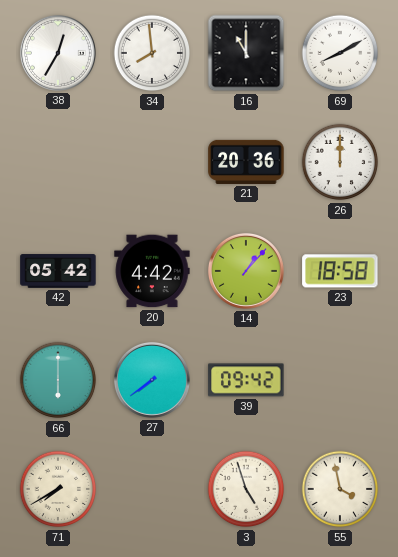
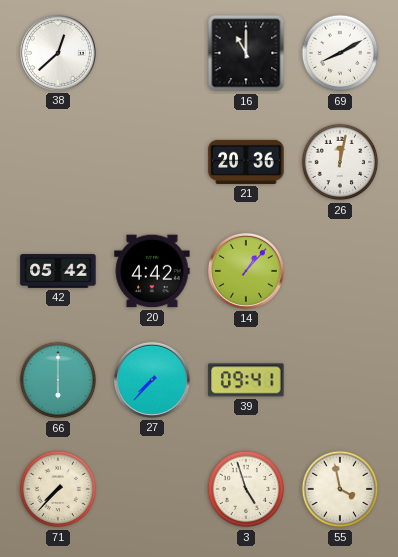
38: 12:35 -> 12:38
34: 7:59 -> none
26: 12:00 -> 12:02
23: 18:58 -> none
27: 7:39 -> 7:37
39: 09:42 -> 09:41
71: 7:40 -> 7:37
